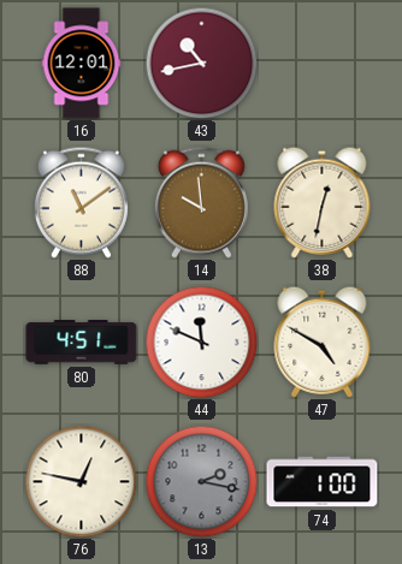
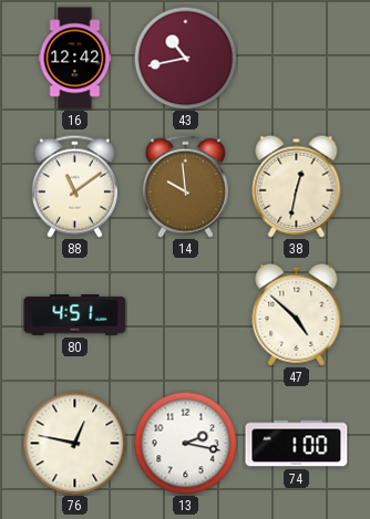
16: 12:01 -> 12:42
44: 11:49 -> none
47: 4:50 -> 4:52
13 dial: grey -> white
